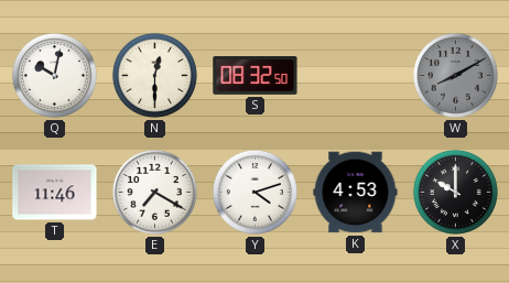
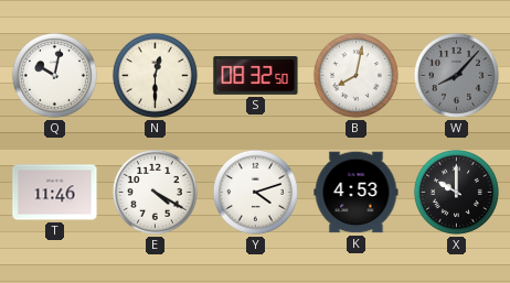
B: none -> 8:02
W: 8:10 -> 8:07
E: 7:20 -> 4:20
